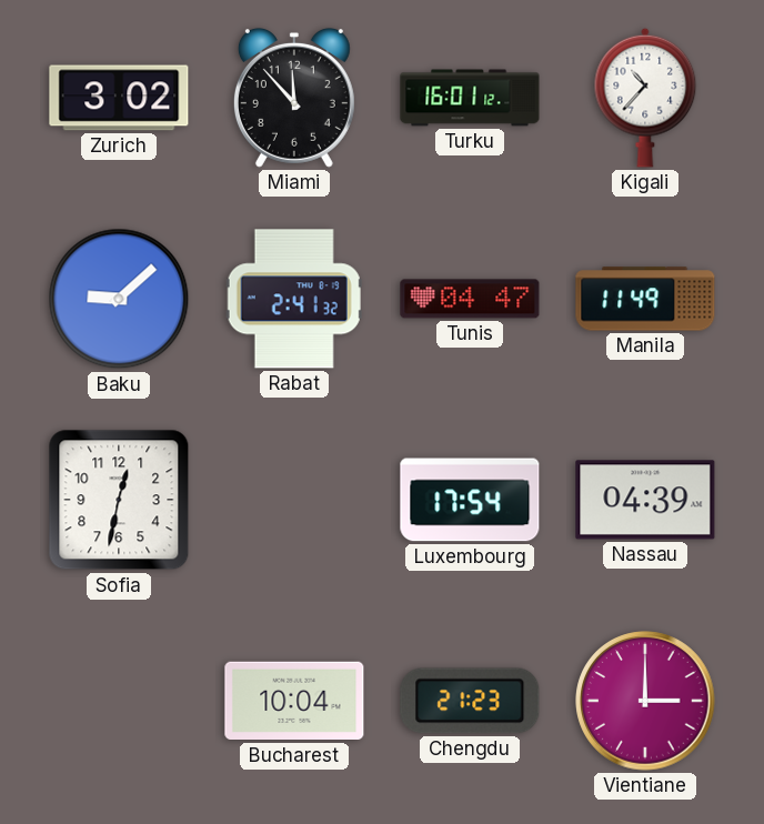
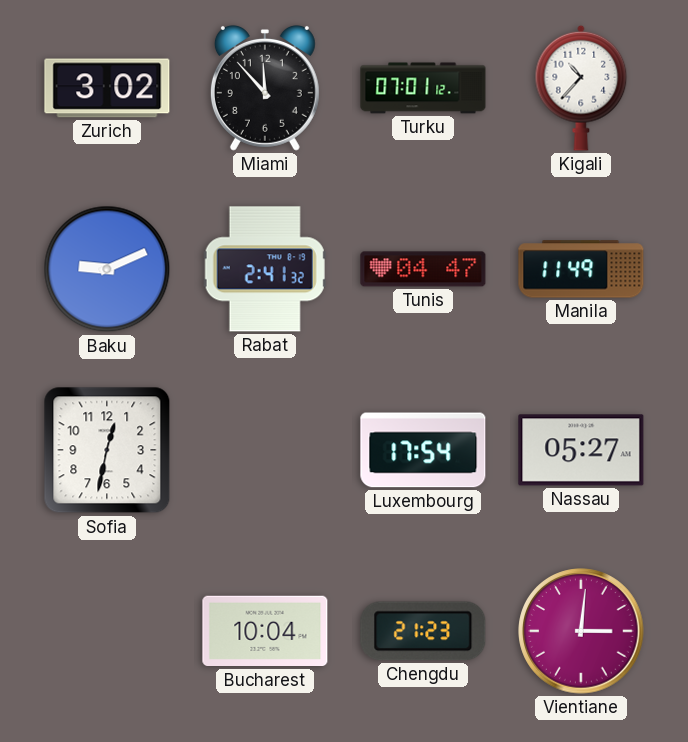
Turku: 16:01 -> 07:01
Baku: 9:08 -> 9:11
Nassau: 04:39 -> 05:27
Vientiane: 3:00 -> 3:01
